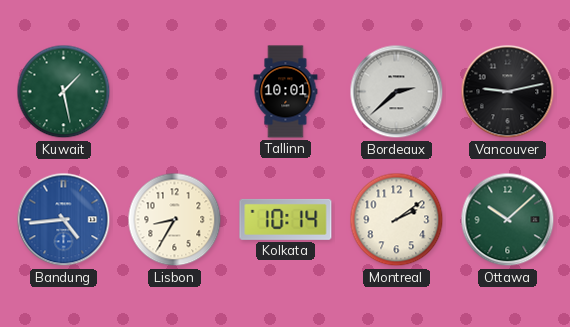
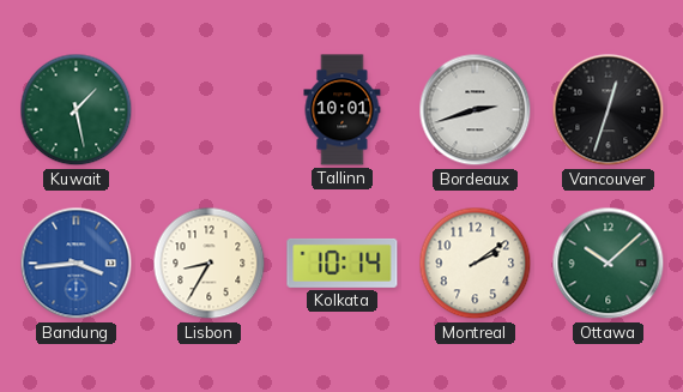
Bordeaux: 2:38 -> 2:42
Vancouver: 9:13 -> 12:33
Bandung: 4:44 -> 3:44
